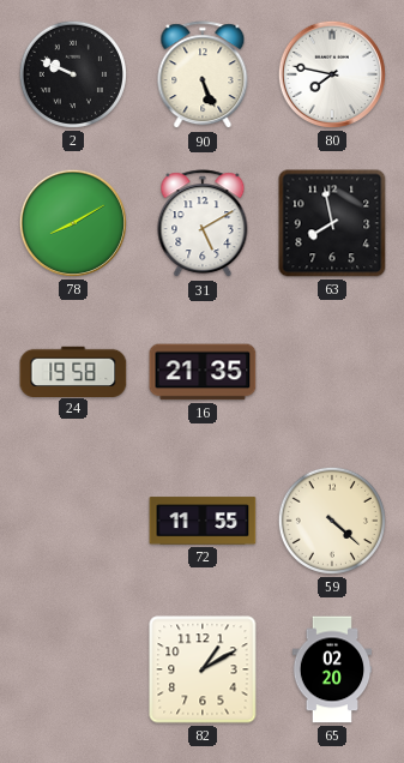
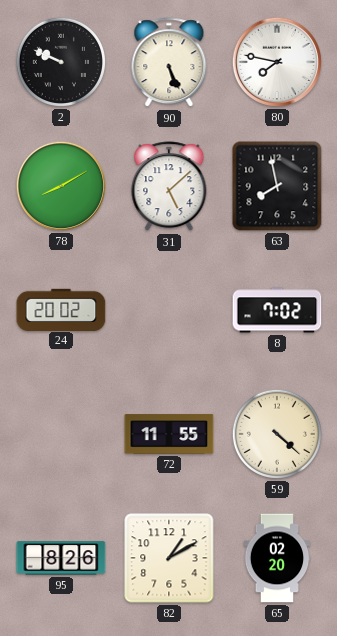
31: 5:10 -> 5:08
24: 19:58 -> 20:02
16: 21:35 -> none
8: none -> 7:02
95: none -> 8:26
